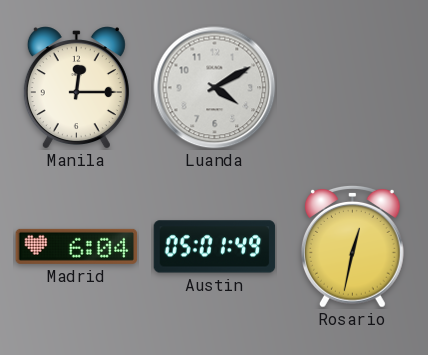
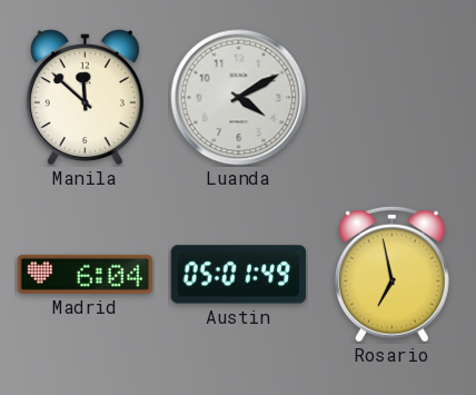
Manila: 12:15 -> 11:52
Rosario: 12:32 -> 6:58
